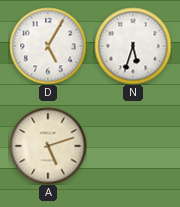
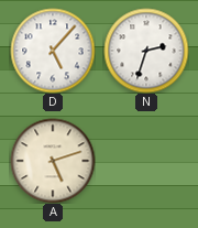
D: 5:05 -> 5:07
N: 5:33 -> 2:33
